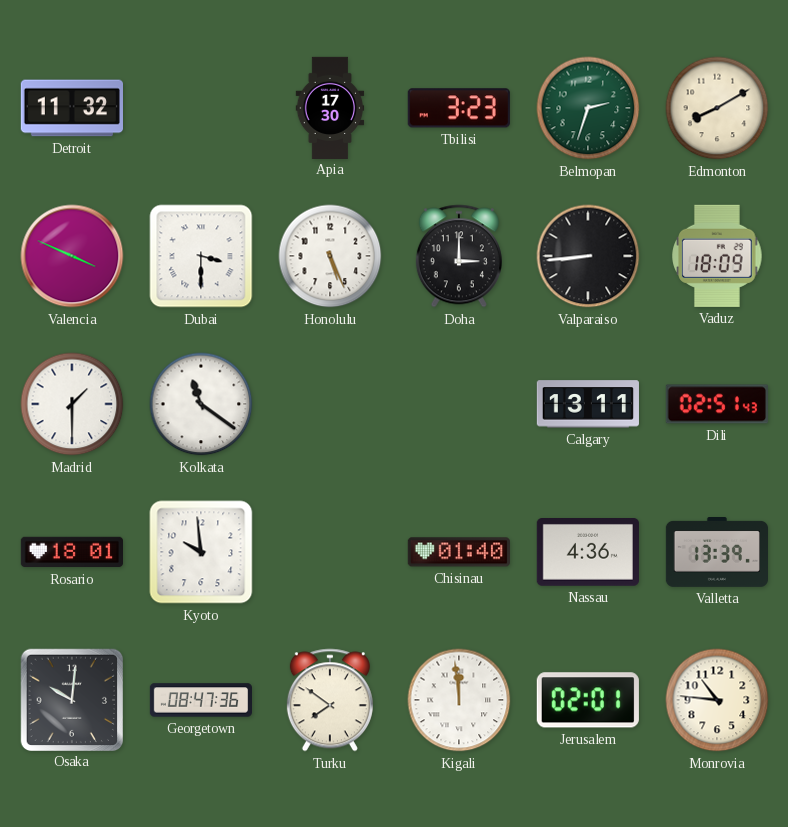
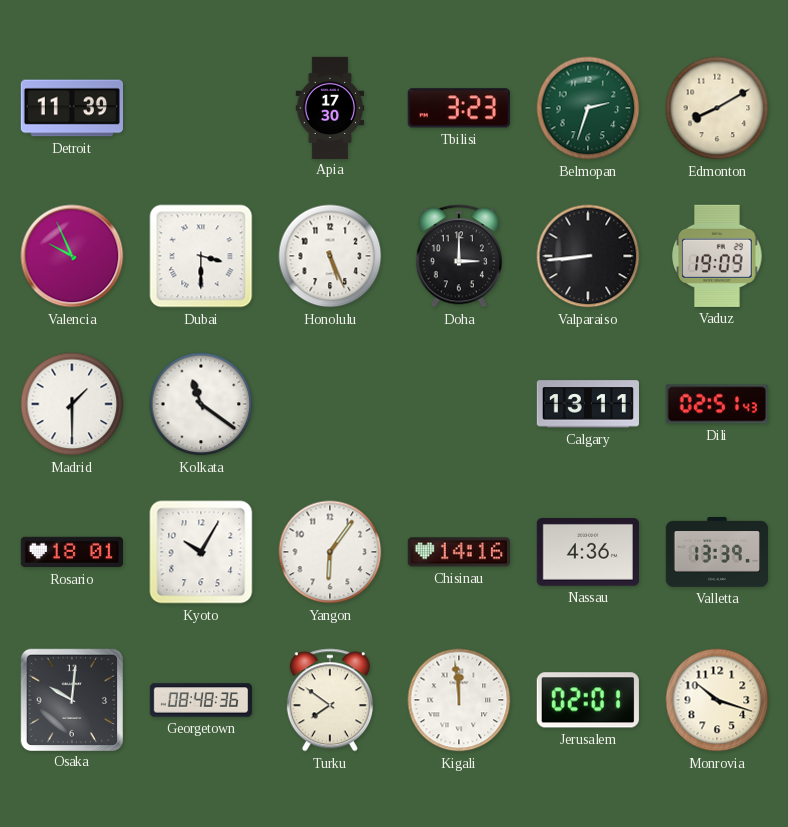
Detroit: 11:32 -> 11:39
Valencia: 3:49 -> 9:56
Vaduz: 18:09 -> 19:09
Kyoto: 9:59 -> 10:05
Yangon: none -> 6:06
Chisinau: 01:40 -> 14:16
Georgetown: 08:47 -> 08:48
Monrovia: 10:46 -> 10:18
